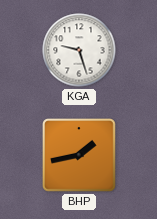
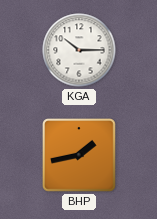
KGA: 9:27 -> 10:15
